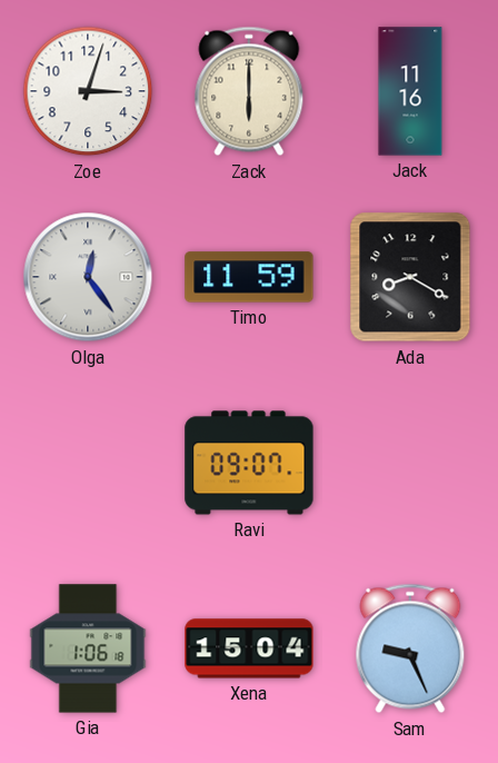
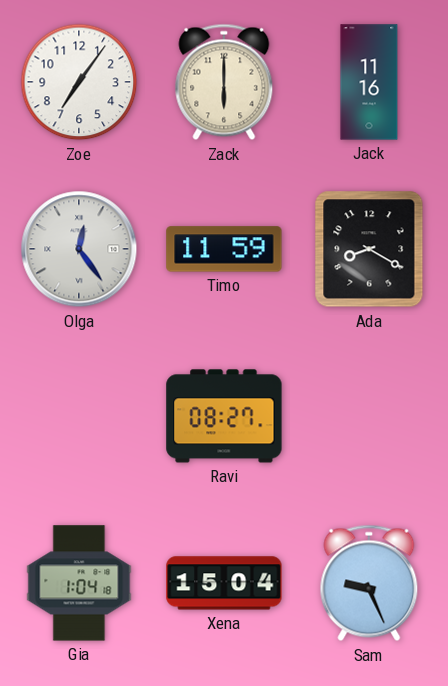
Zoe: 3:03 -> 7:06
Ravi: 09:07 -> 08:27
Gia: 1:06 -> 1:04
